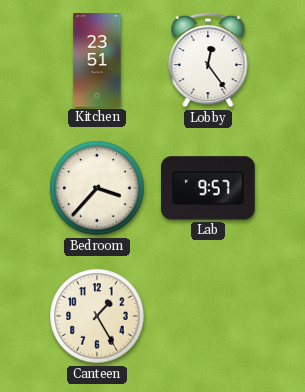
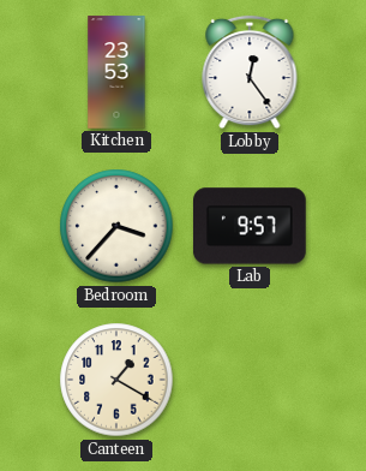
Kitchen: 23:51 -> 23:53
Canteen: 1:25 -> 1:20
